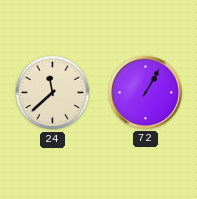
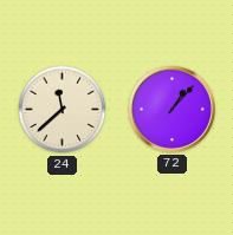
72: 1:05 -> 1:07
